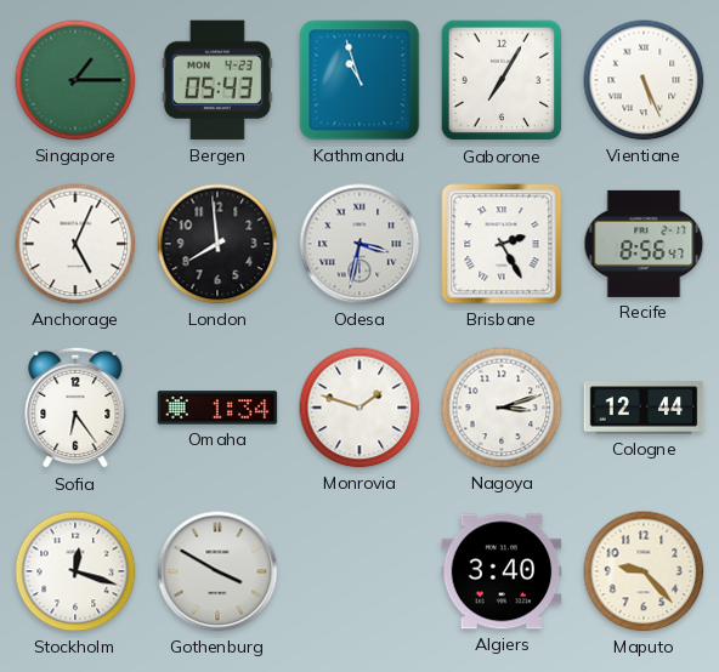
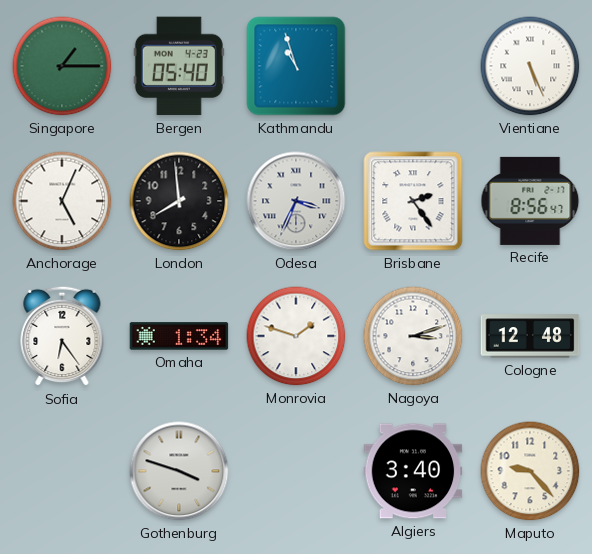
Bergen: 05:43 -> 05:40
Gaborone: 7:05 -> none
Odesa: 3:32 -> 3:34
Brisbane: 2:25 -> 2:24
Cologne: 12:44 -> 12:48
Stockholm: 12:18 -> none
Gothenburg: 3:50 -> 3:48
